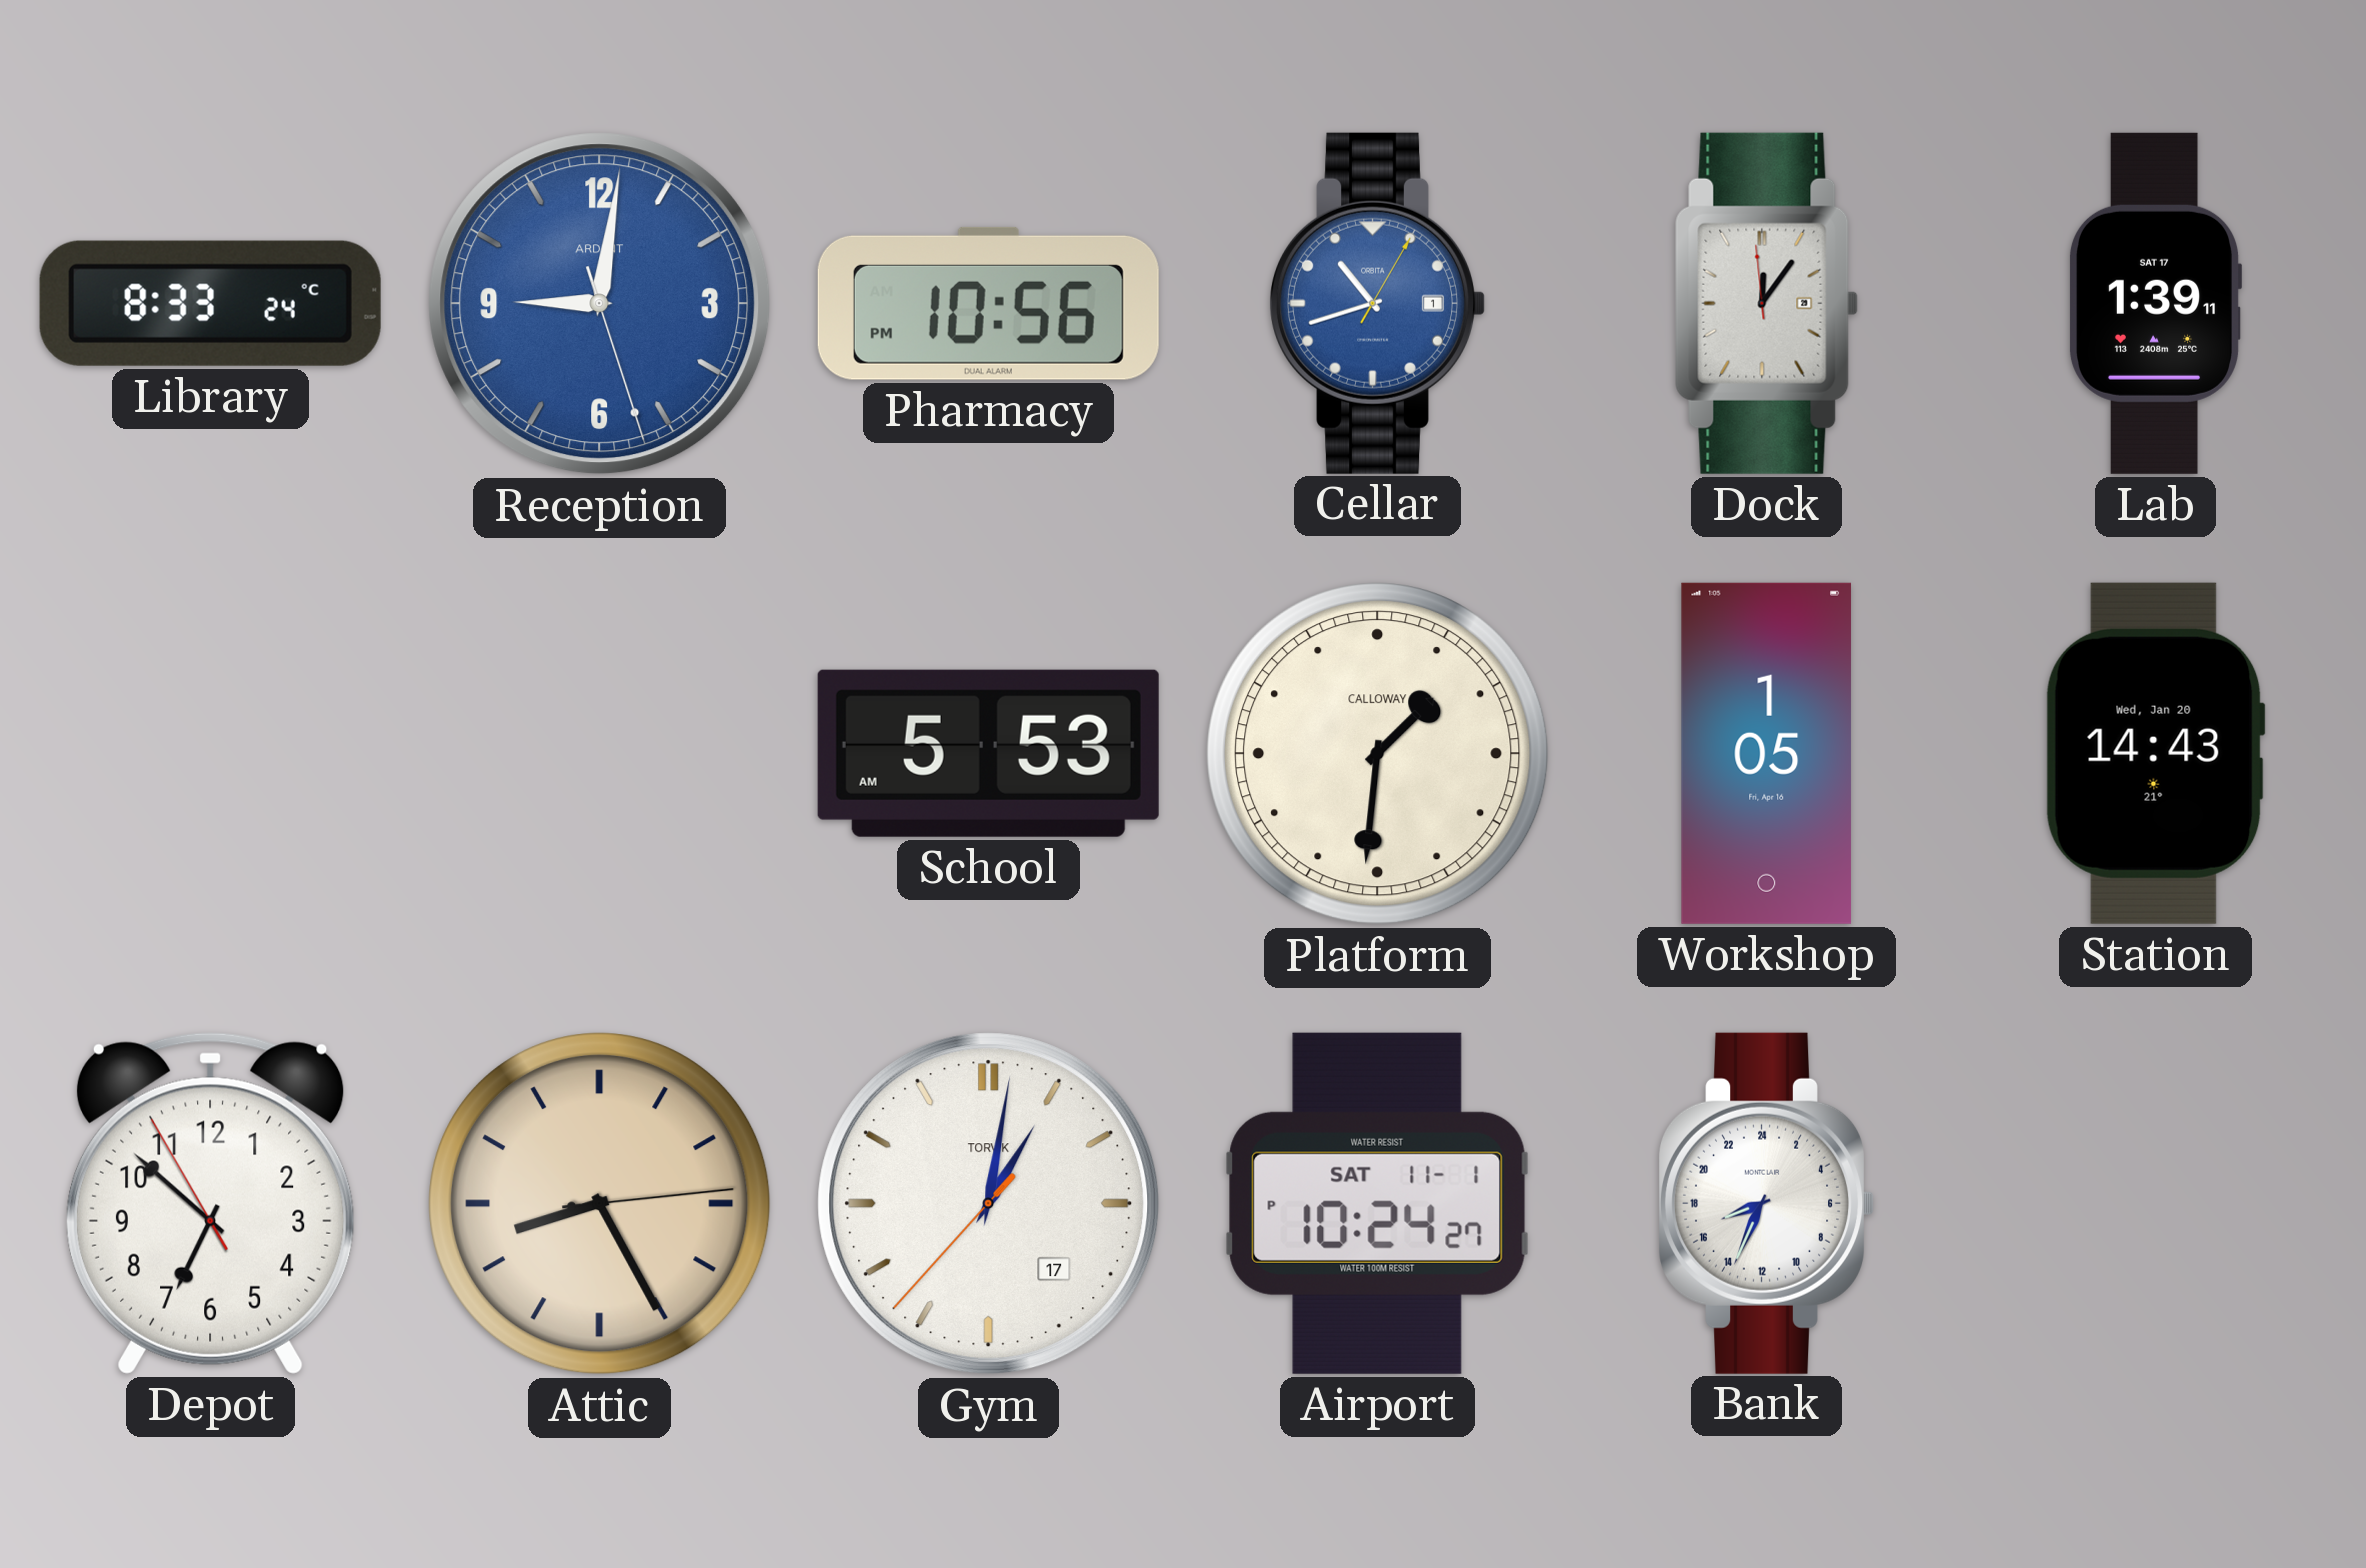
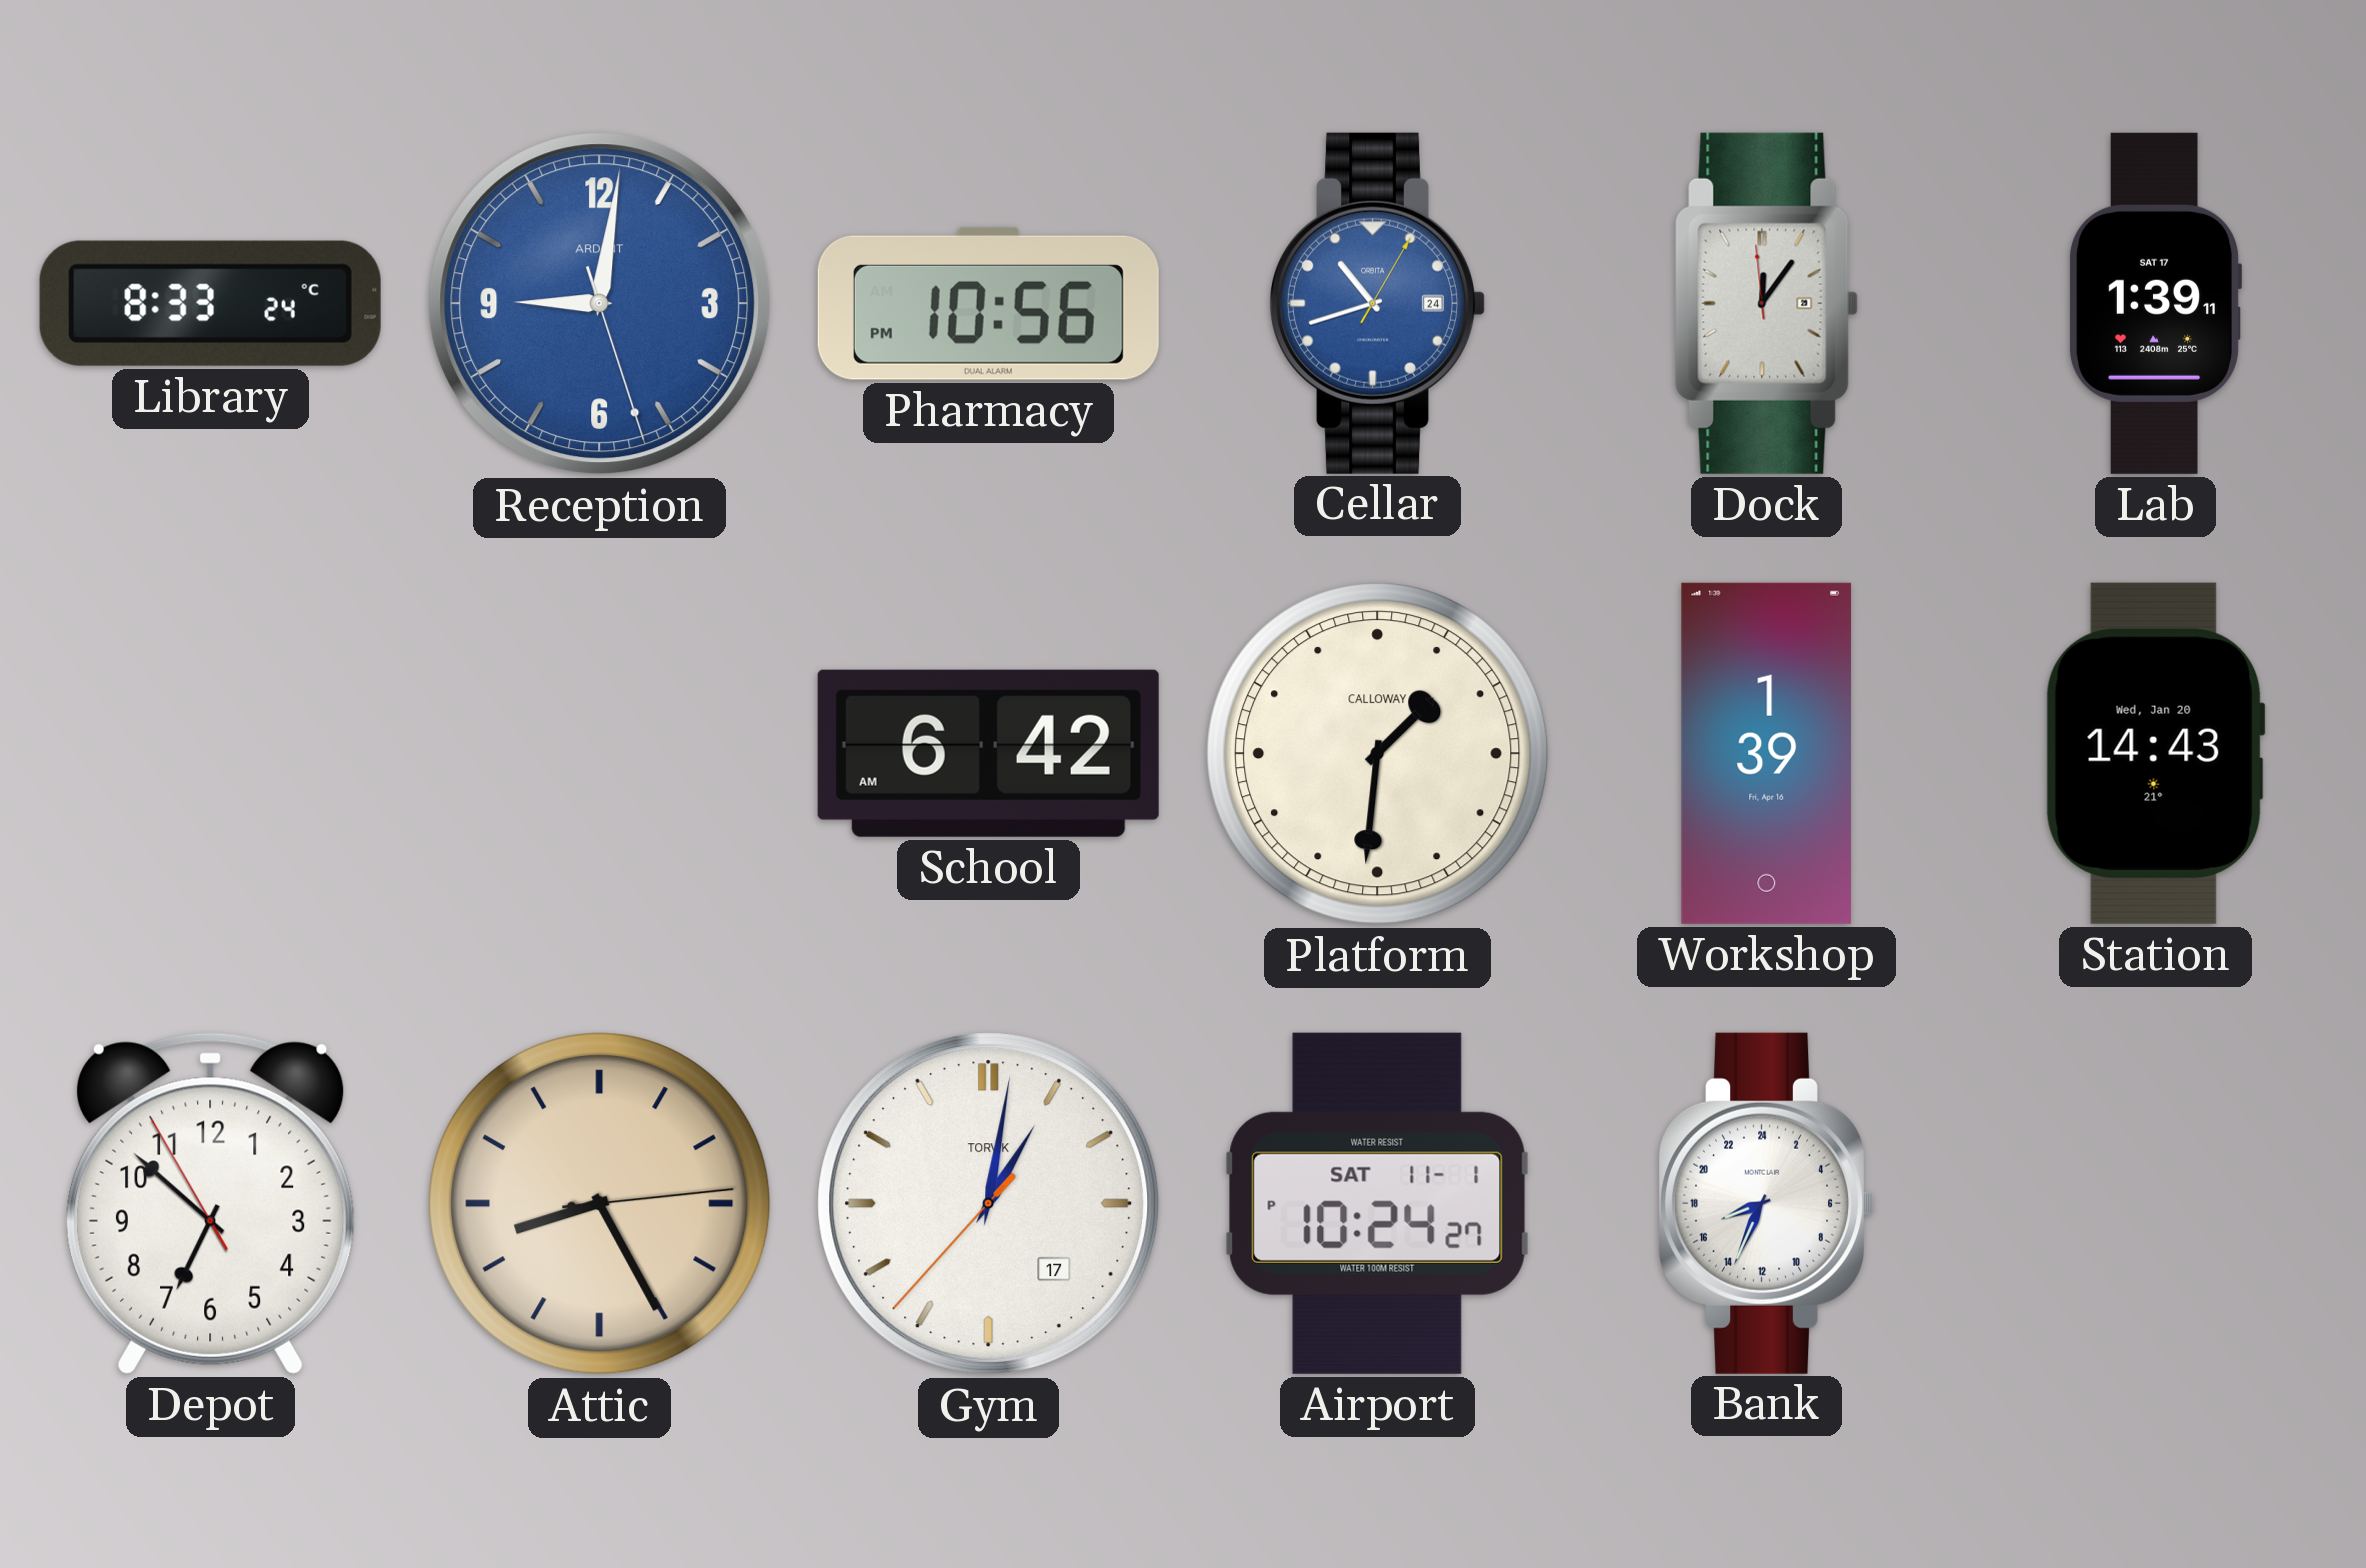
Cellar date: 1 -> 24
School: 5:53 -> 6:42
Workshop: 1:05 -> 1:39
